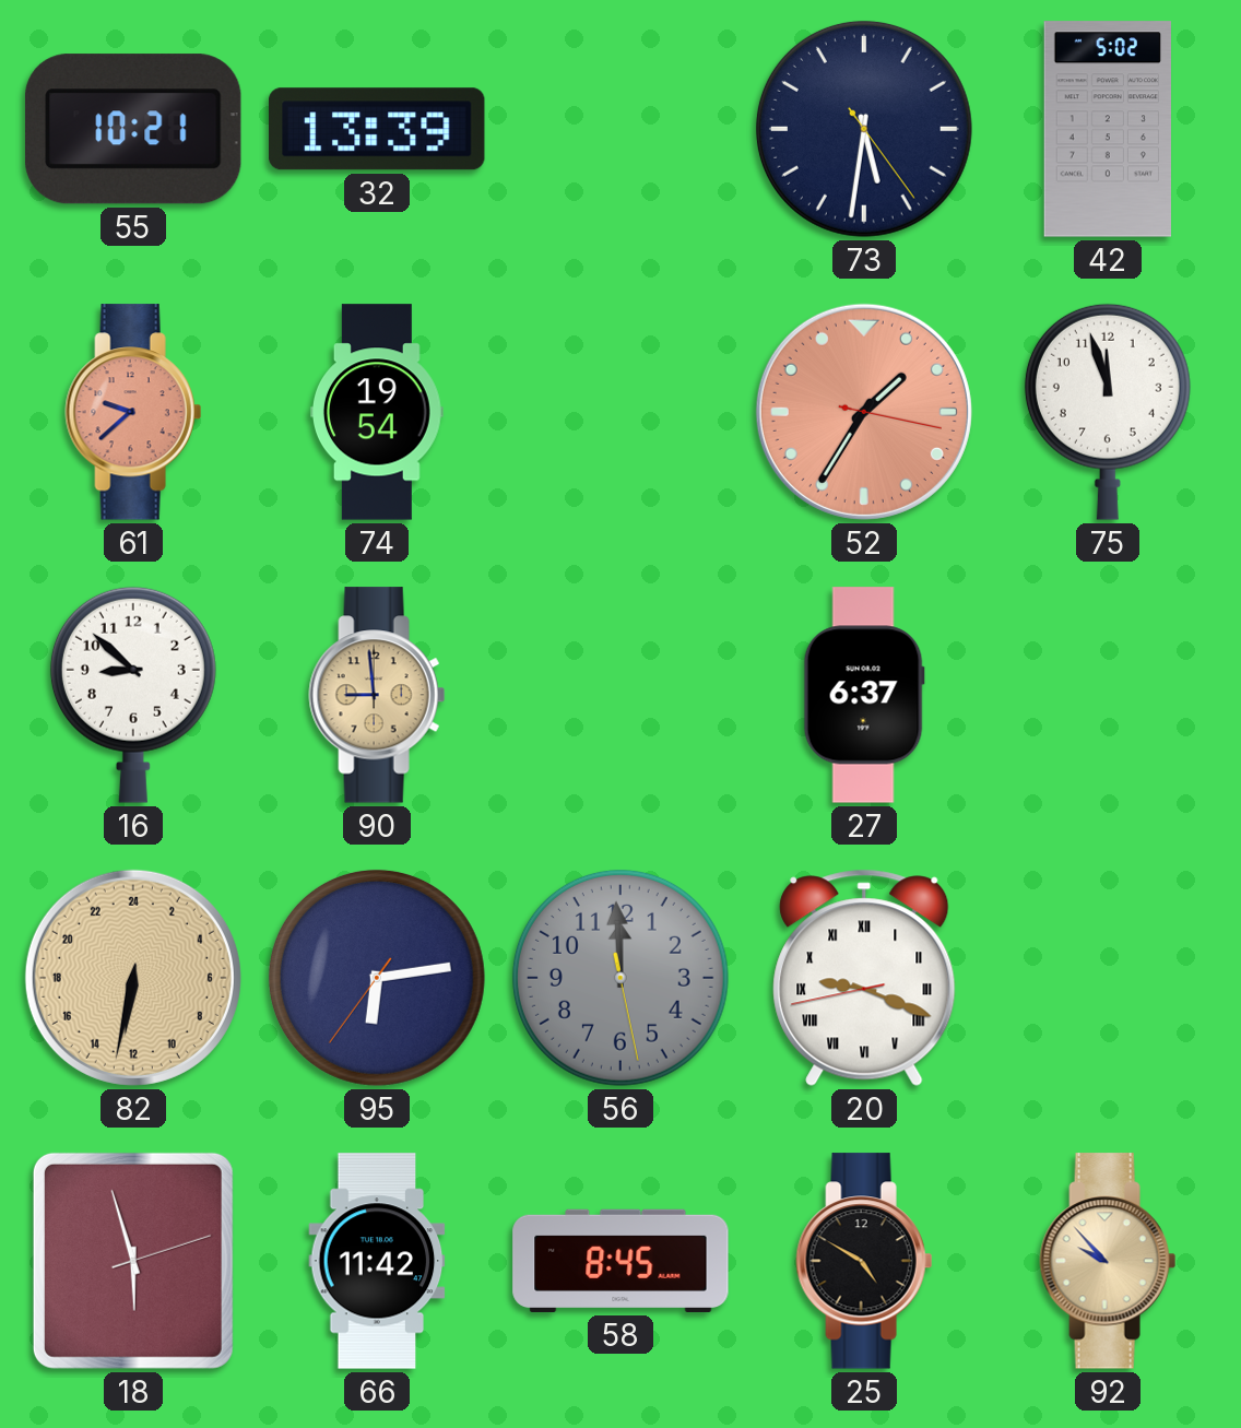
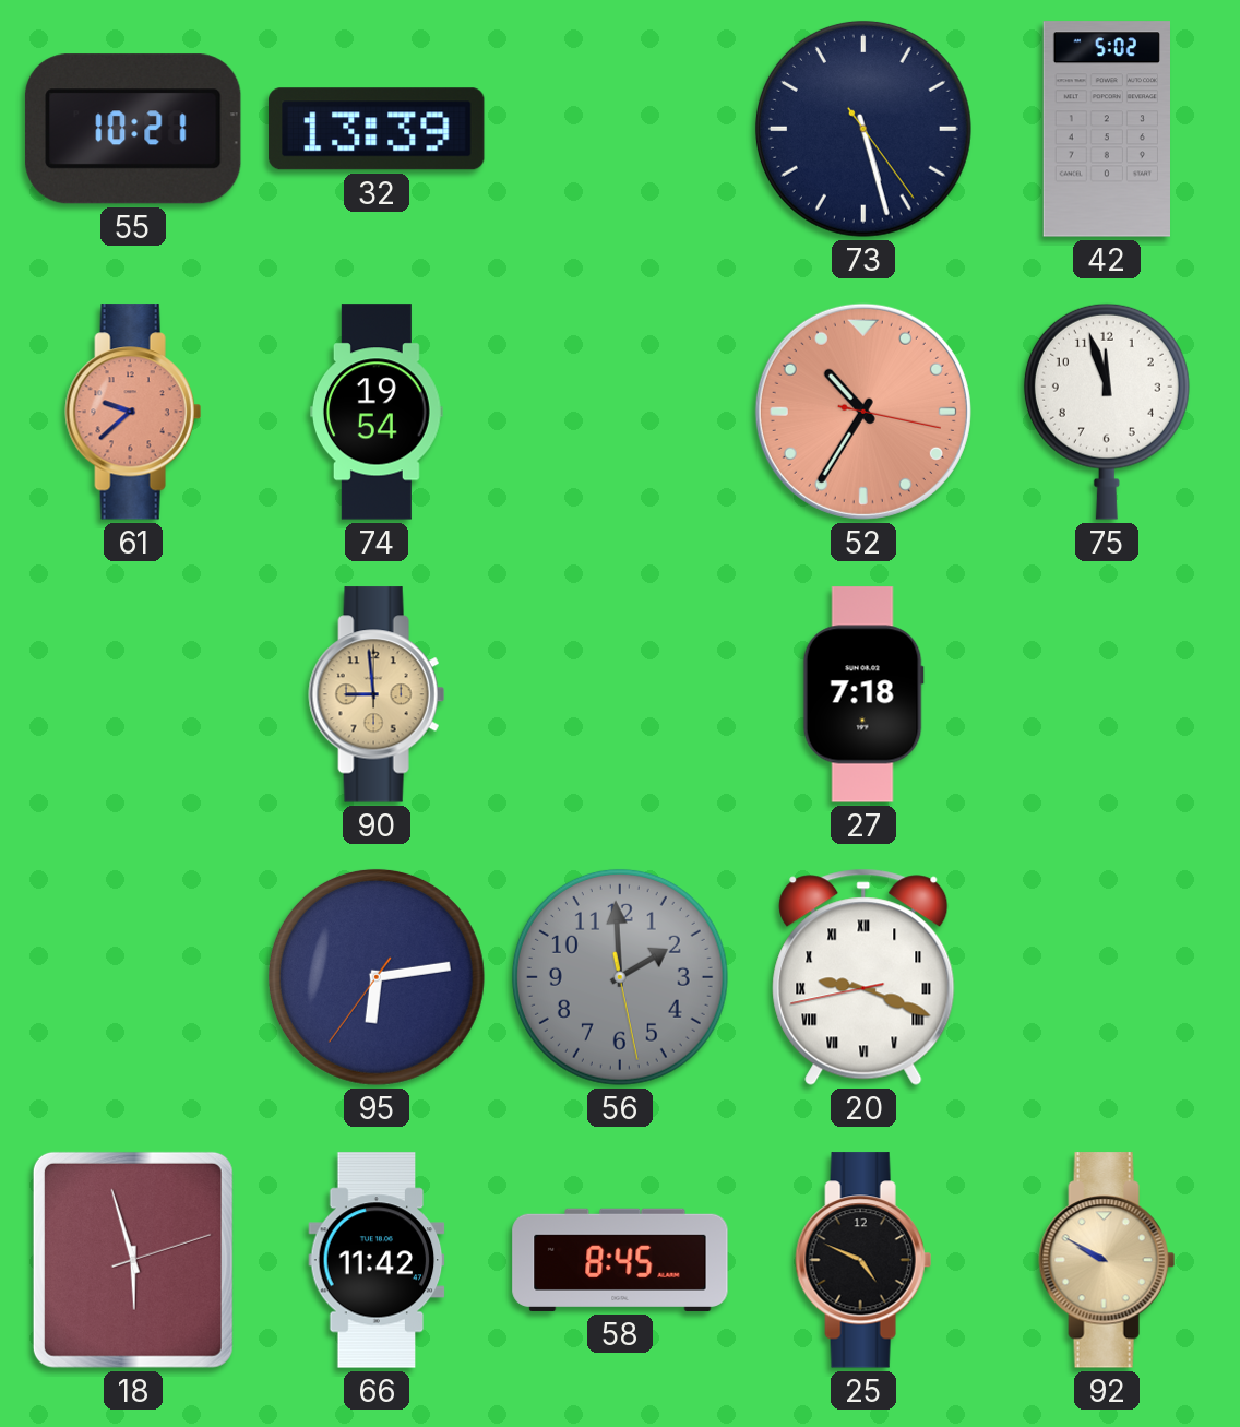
73: 5:31 -> 5:27
52: 1:35 -> 10:35
16: 8:52 -> none
27: 6:37 -> 7:18
82: 12:32 -> none
56: 11:59 -> 1:59
25: 4:50 -> 4:49
92: 9:53 -> 9:50
